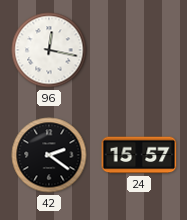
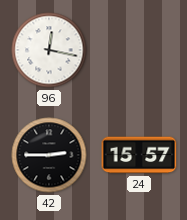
42: 2:21 -> 2:45
